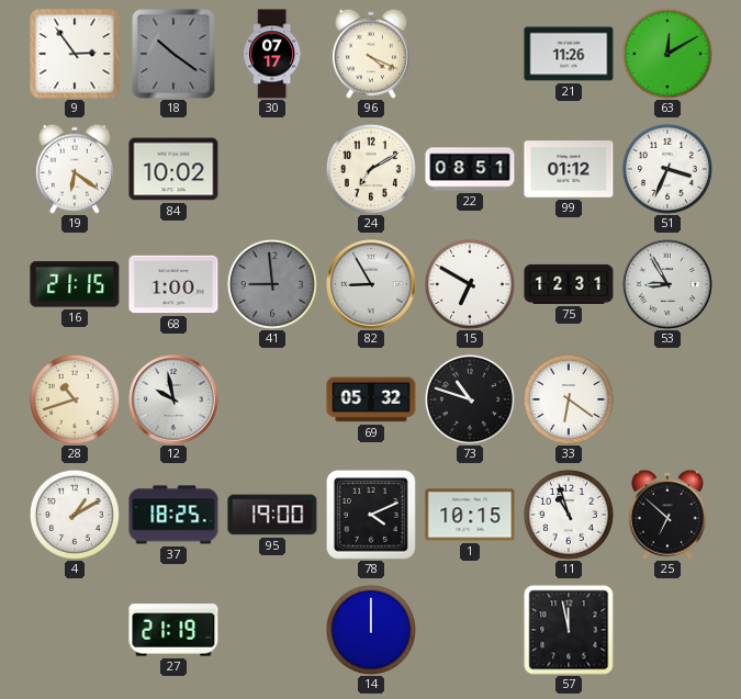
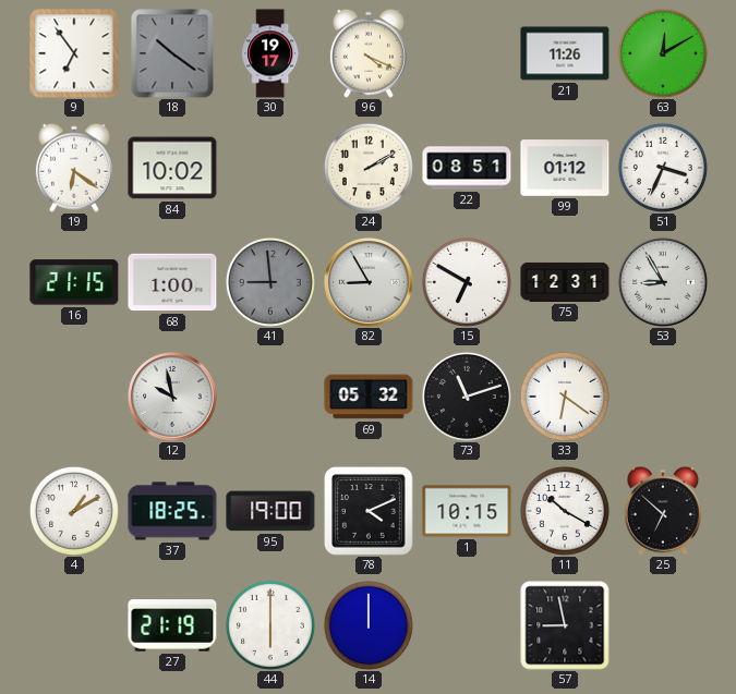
9: 2:54 -> 6:54
30: 07:17 -> 19:17
24: 7:10 -> 2:10
28: 10:42 -> none
73: 10:48 -> 11:12
11: 10:57 -> 10:20
44: none -> 6:00
57: 11:58 -> 8:58
